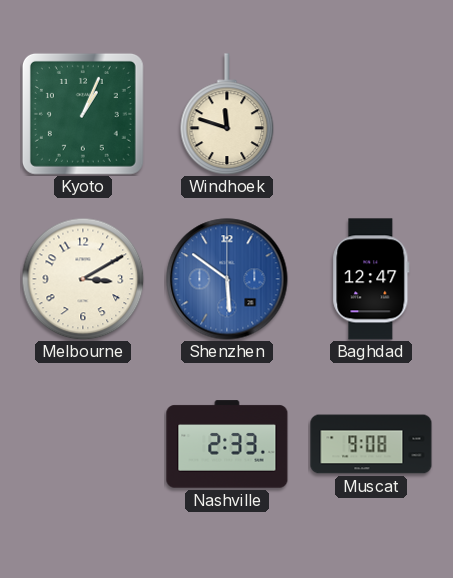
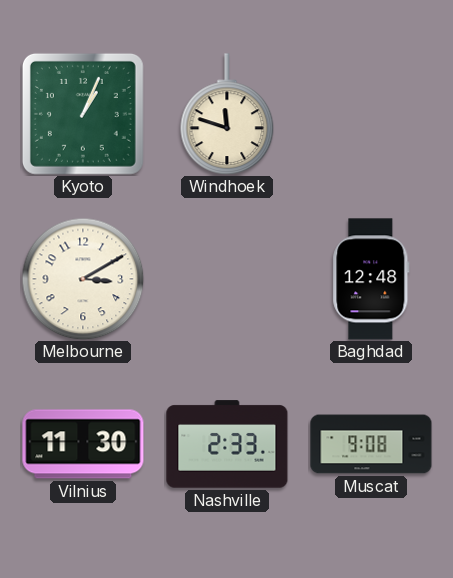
Shenzhen: 5:51 -> none
Baghdad: 12:47 -> 12:48
Vilnius: none -> 11:30
